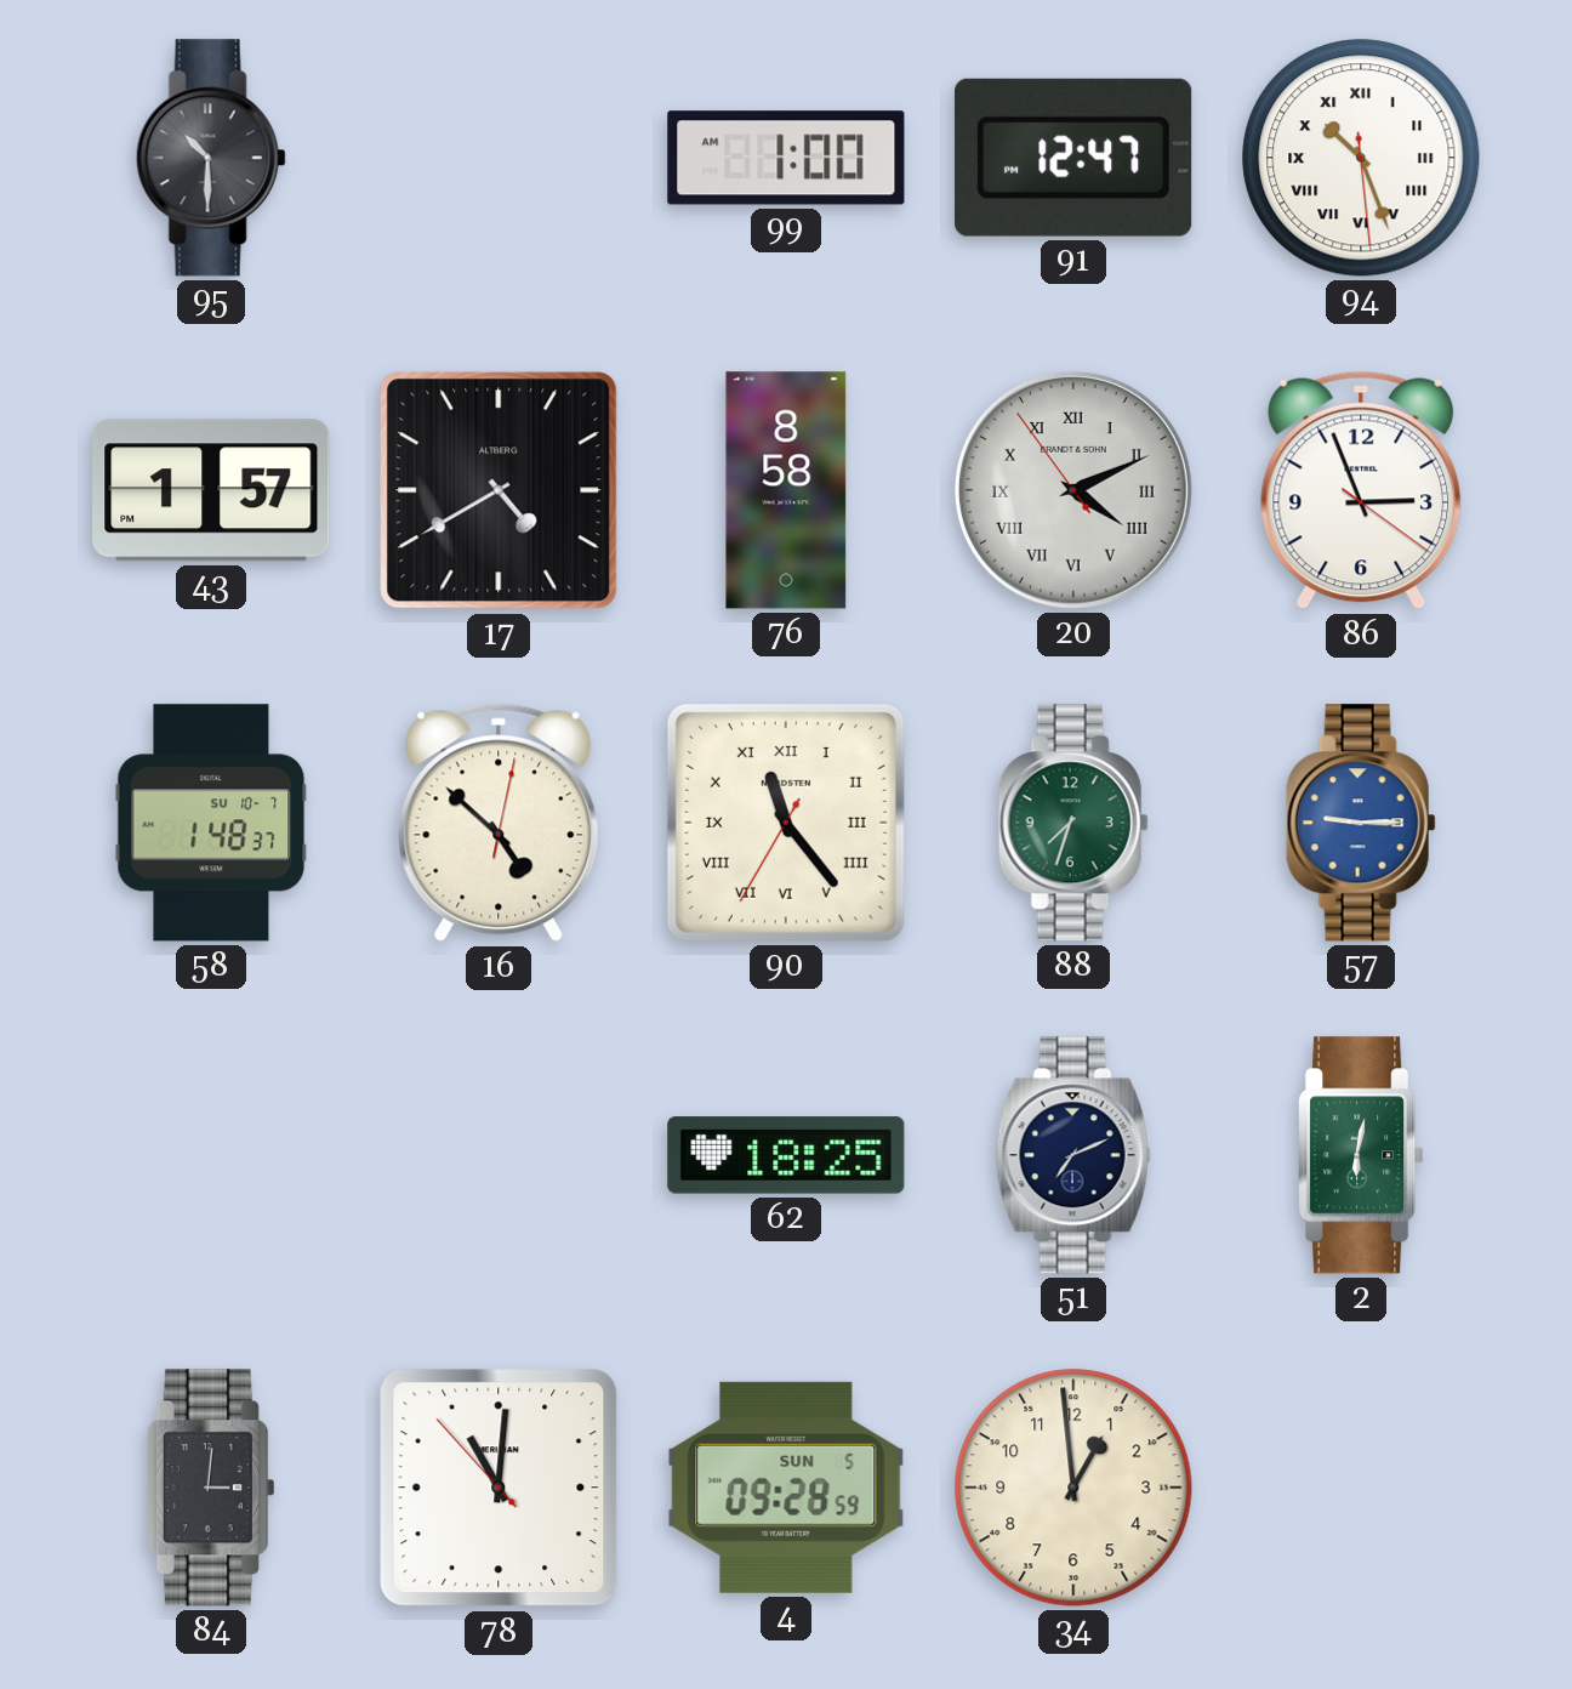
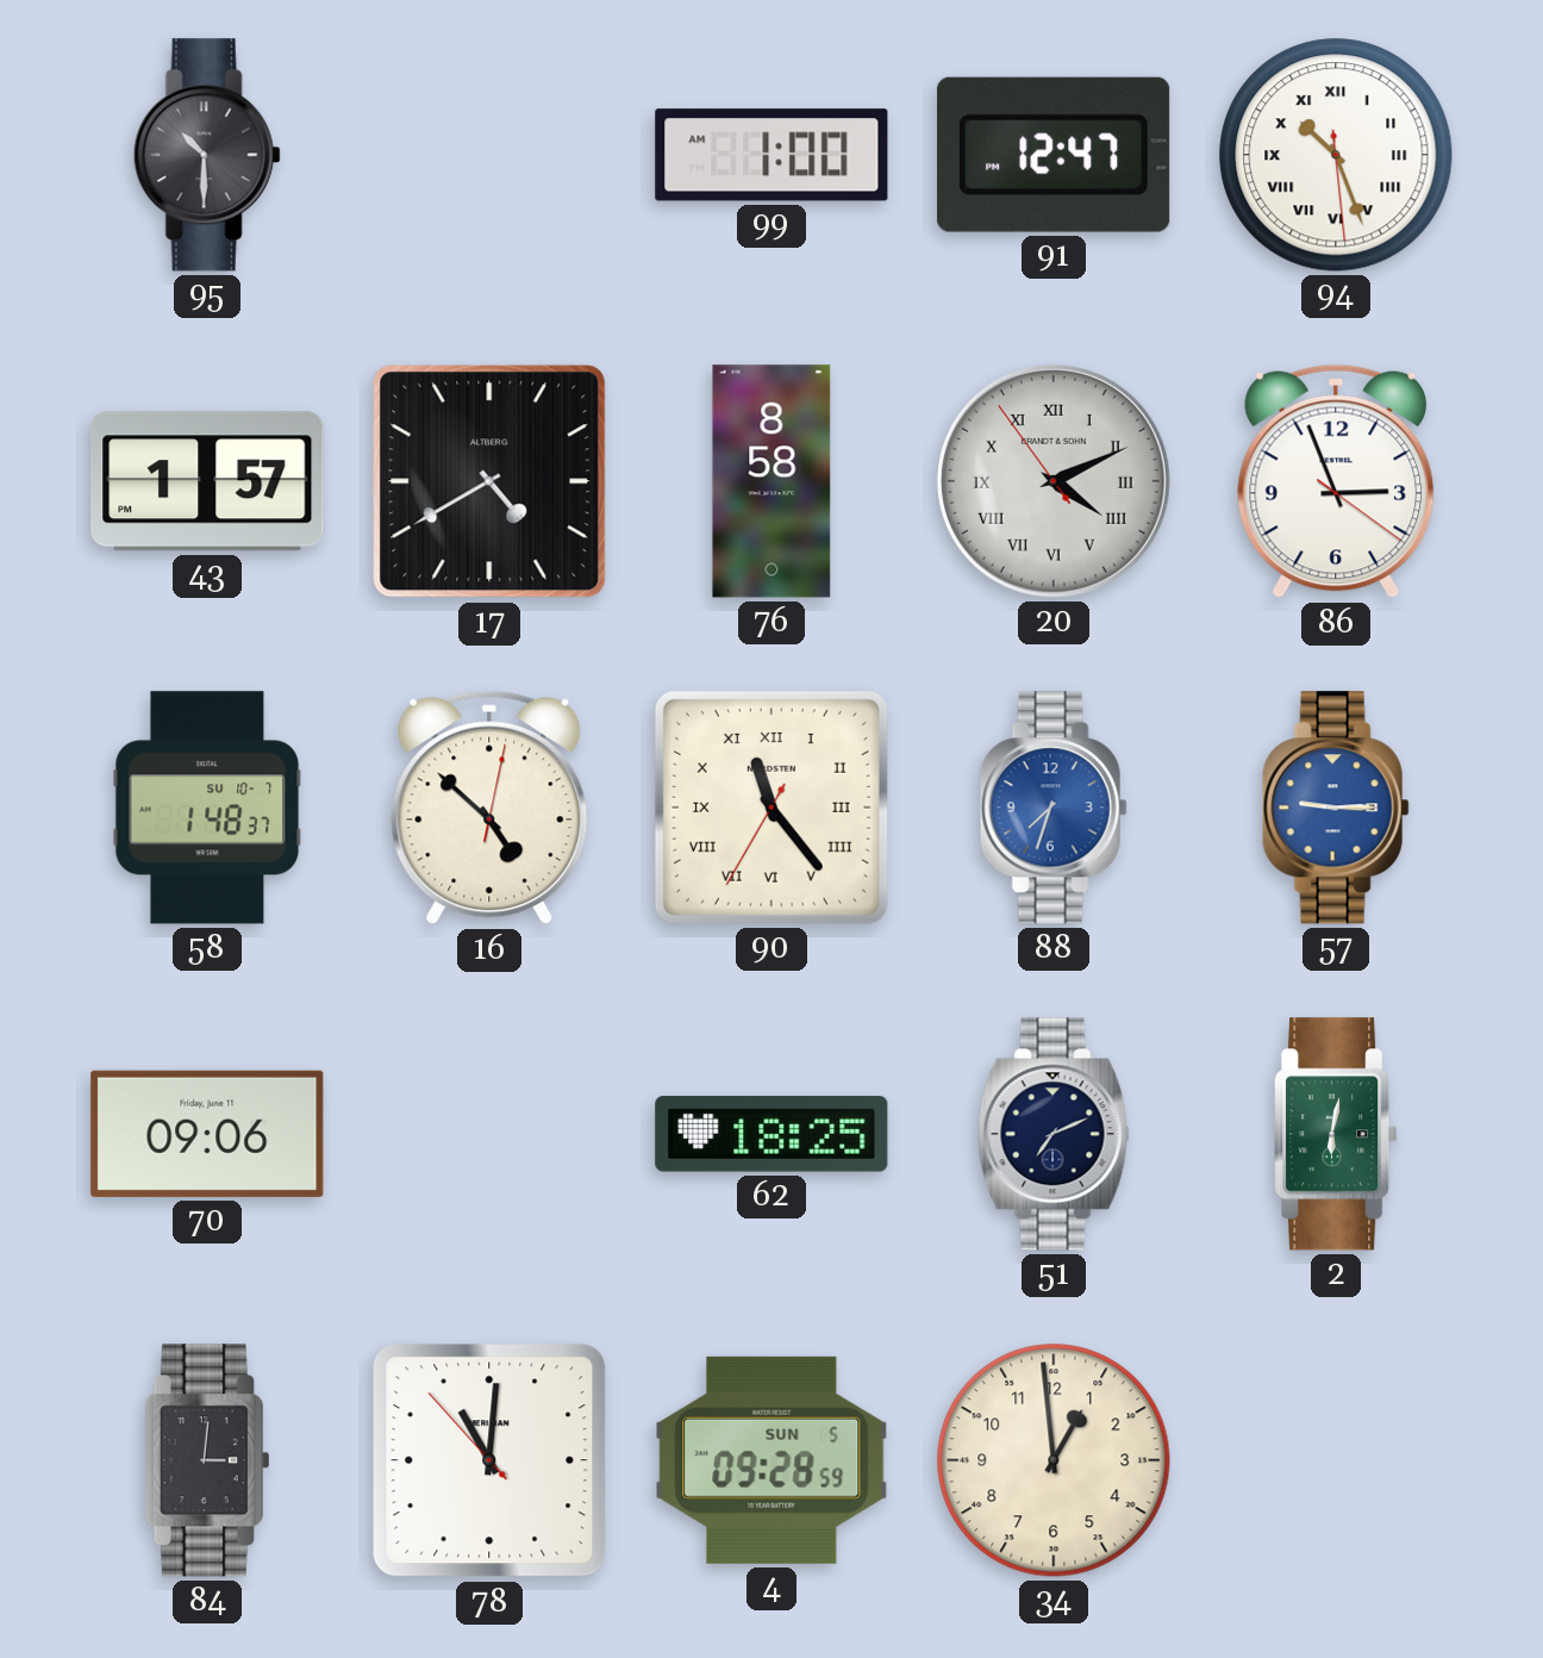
88 dial: green -> blue
70: none -> 09:06
